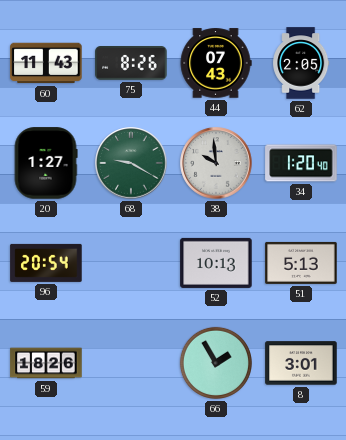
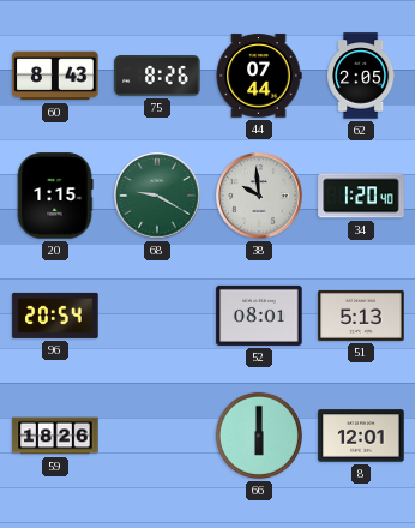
60: 11:43 -> 8:43
44: 07:43 -> 07:44
20: 1:27 -> 1:15
52: 10:13 -> 08:01
66: 1:55 -> 6:00
8: 3:01 -> 12:01
